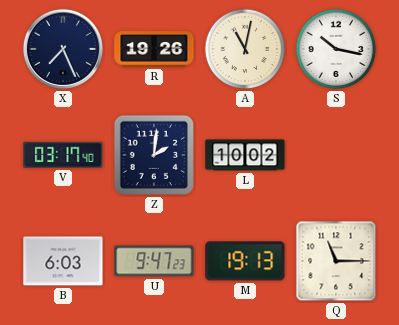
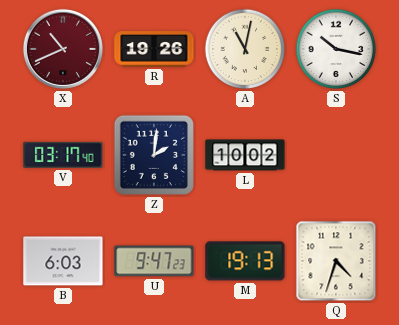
X: 7:26 -> 10:41
X dial: navy -> burgundy
Q: 11:15 -> 4:33
